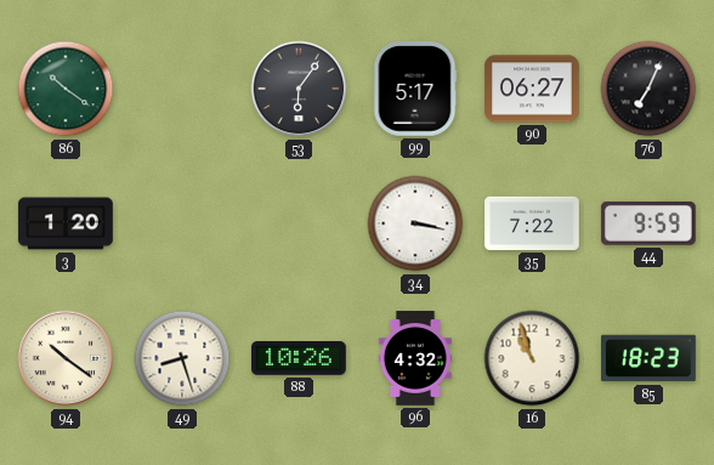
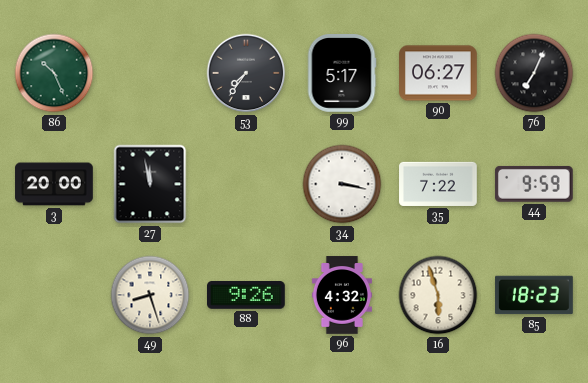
86: 10:21 -> 10:26
53: 6:06 -> 7:36
3: 1:20 -> 20:00
27: none -> 11:58
94: 10:21 -> none
88: 10:26 -> 9:26
16: 10:57 -> 5:57
